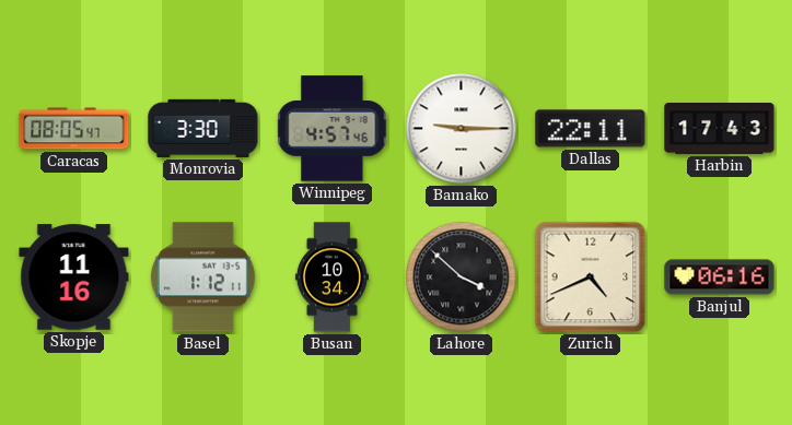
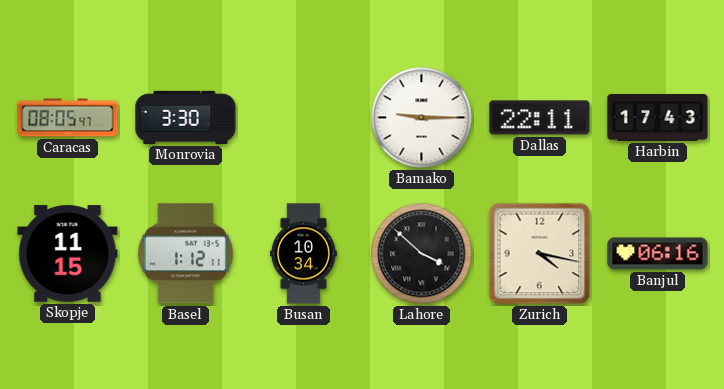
Winnipeg: 4:57 -> none
Skopje: 11:16 -> 11:15
Zurich: 4:41 -> 4:17
